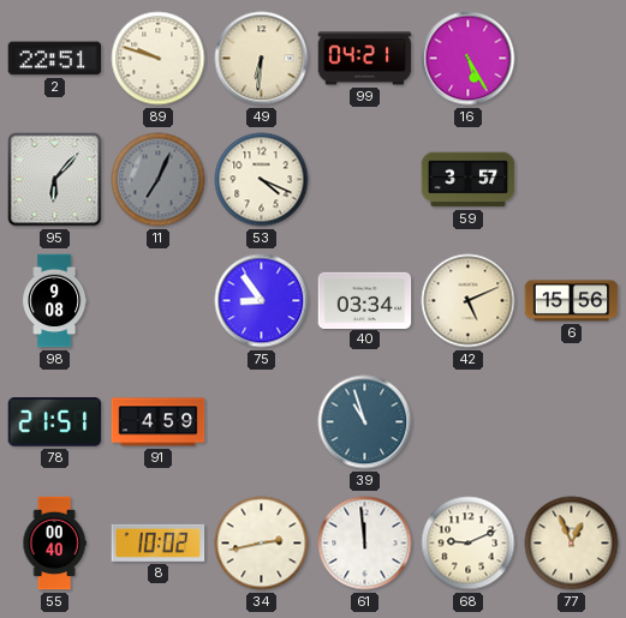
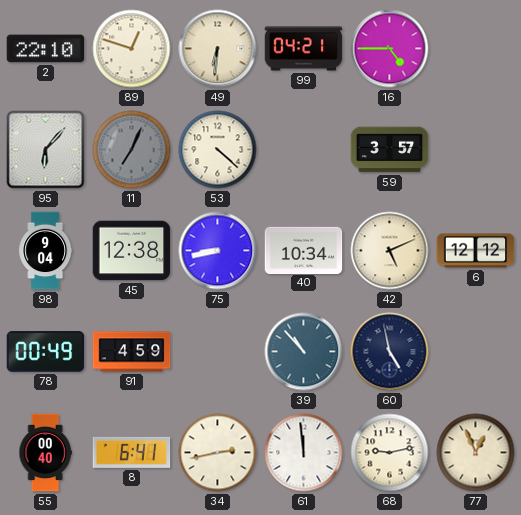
2: 22:51 -> 22:10
89: 9:48 -> 12:48
16: 5:25 -> 4:45
53: 4:19 -> 4:22
98: 9:08 -> 9:04
45: none -> 12:38
75: 8:54 -> 8:43
40: 03:34 -> 10:34
6: 15:56 -> 12:12
78: 21:51 -> 00:49
39: 10:57 -> 10:53
60: none -> 4:58
8: 10:02 -> 6:41
68: 9:11 -> 9:13
